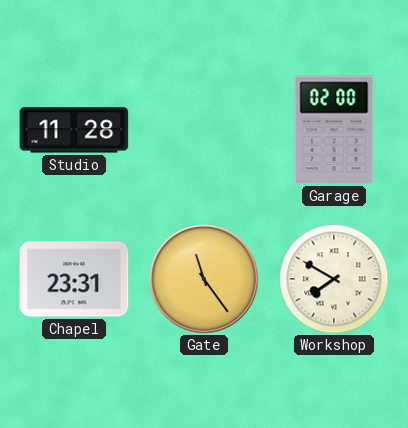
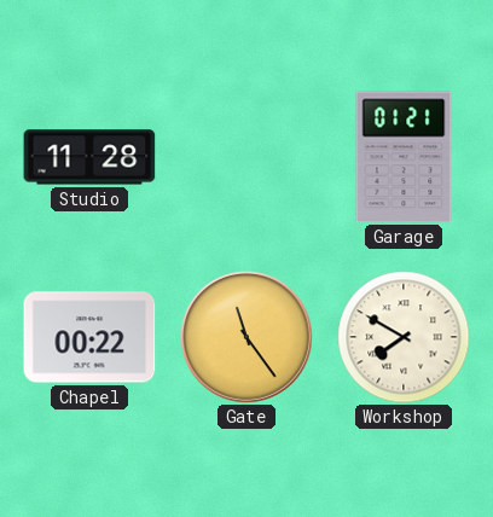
Garage: 02:00 -> 01:21
Chapel: 23:31 -> 00:22
